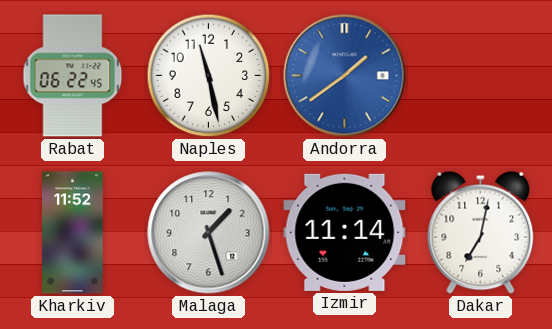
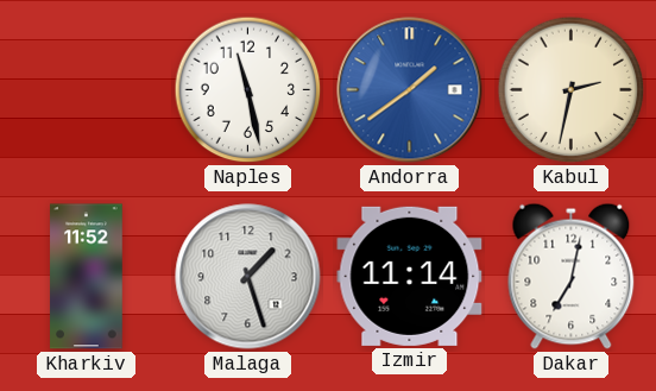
Rabat: 06:22 -> none
Kabul: none -> 2:32
